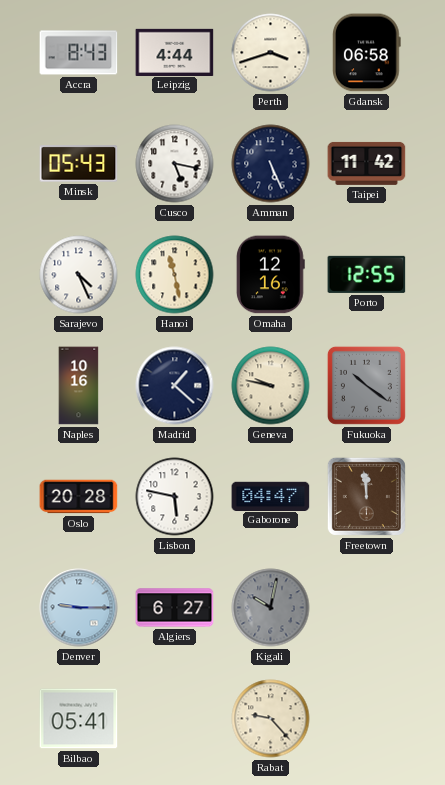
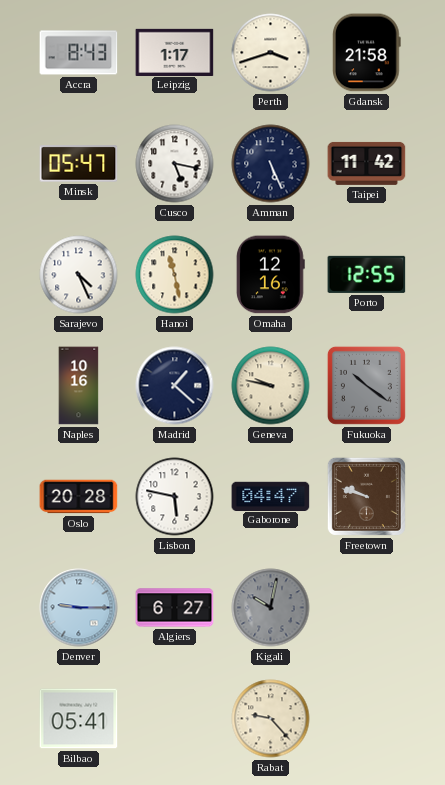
Leipzig: 4:44 -> 1:17
Gdansk: 06:58 -> 21:58
Minsk: 05:43 -> 05:47
Freetown: 11:59 -> 9:48
